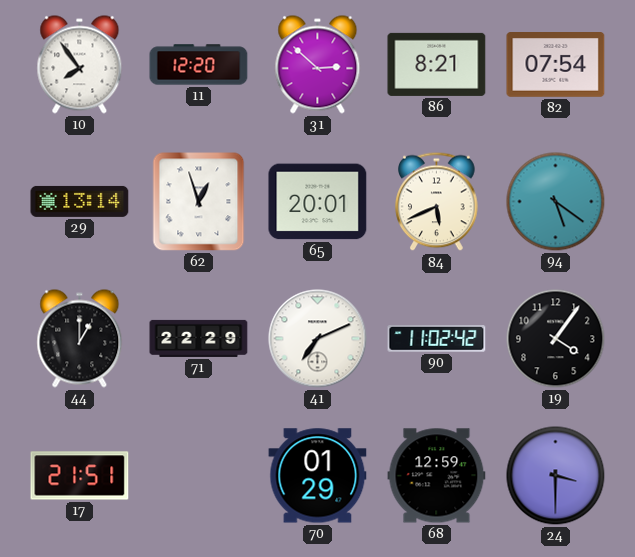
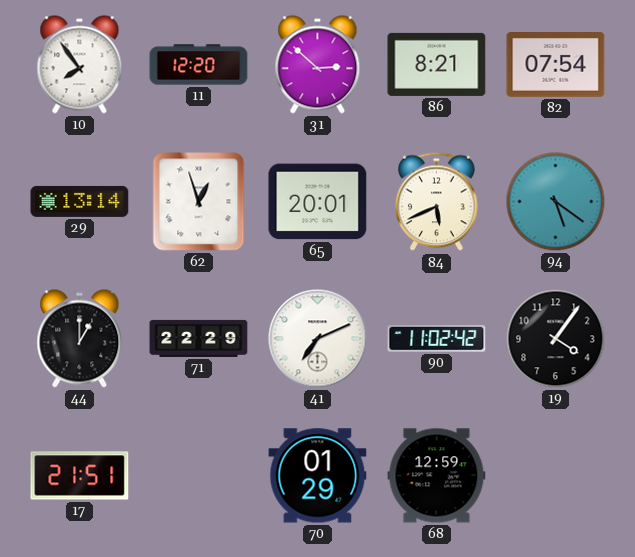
24: 3:30 -> none
